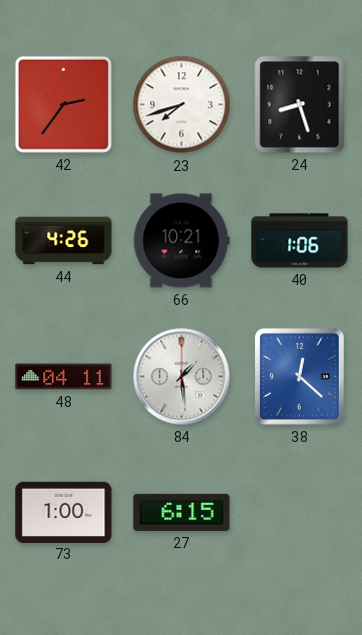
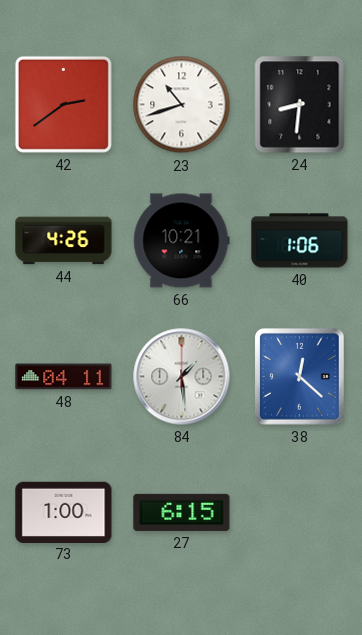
42: 2:36 -> 2:39
23: 7:42 -> 10:42
24: 8:27 -> 8:31
